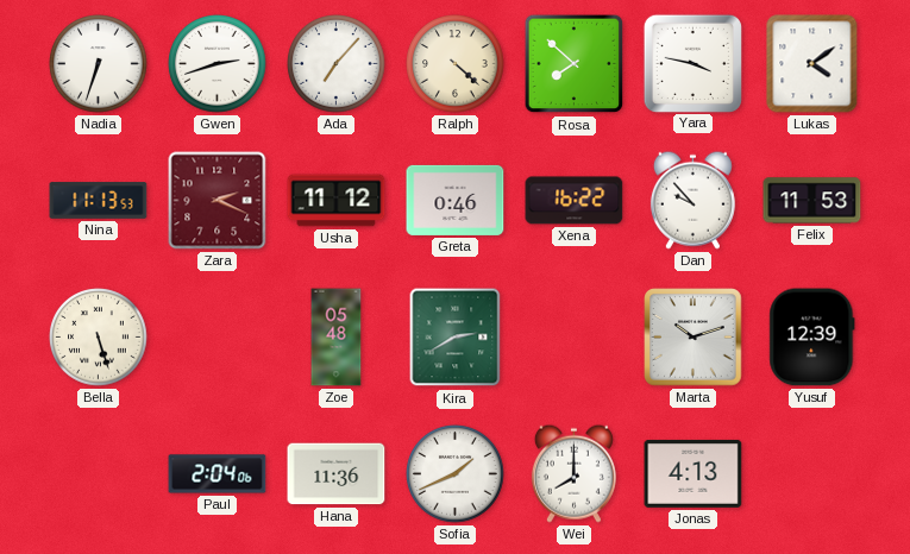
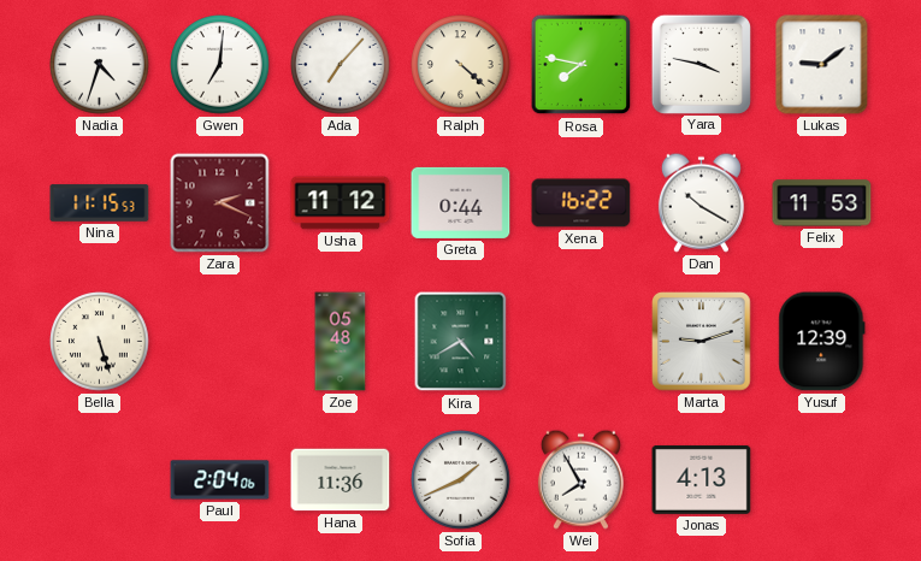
Nadia: 6:33 -> 4:33
Gwen: 2:42 -> 7:01
Rosa: 7:52 -> 7:47
Lukas: 4:09 -> 9:09
Nina: 11:13 -> 11:15
Greta: 0:46 -> 0:44
Dan: 9:53 -> 10:20
Kira: 2:40 -> 4:40
Marta: 10:12 -> 9:12
Wei: 8:00 -> 7:55
